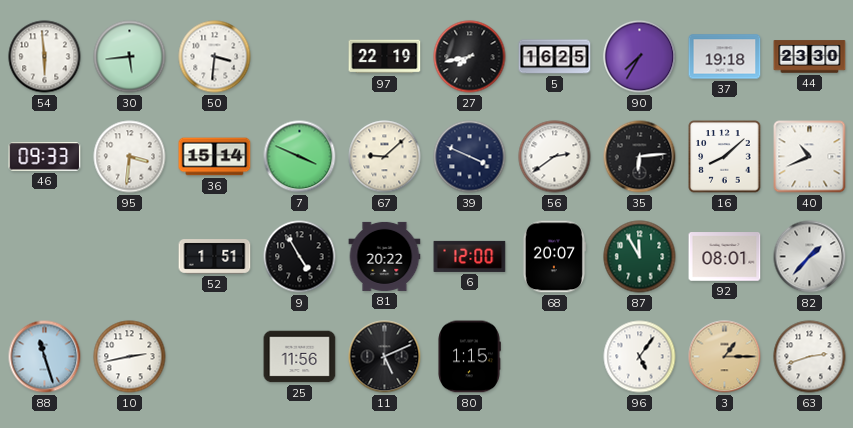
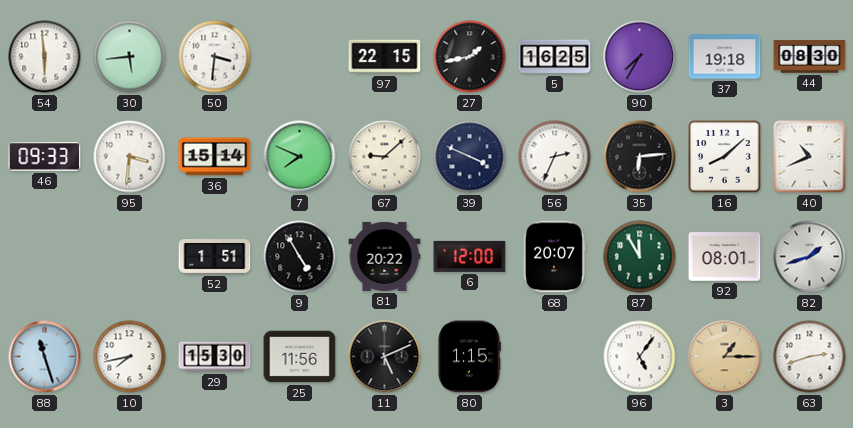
97: 22:19 -> 22:15
27: 7:43 -> 1:43
44: 23:30 -> 08:30
7: 3:49 -> 7:49
56: 2:39 -> 2:34
82: 1:37 -> 1:42
10: 2:43 -> 7:43
29: none -> 15:30
